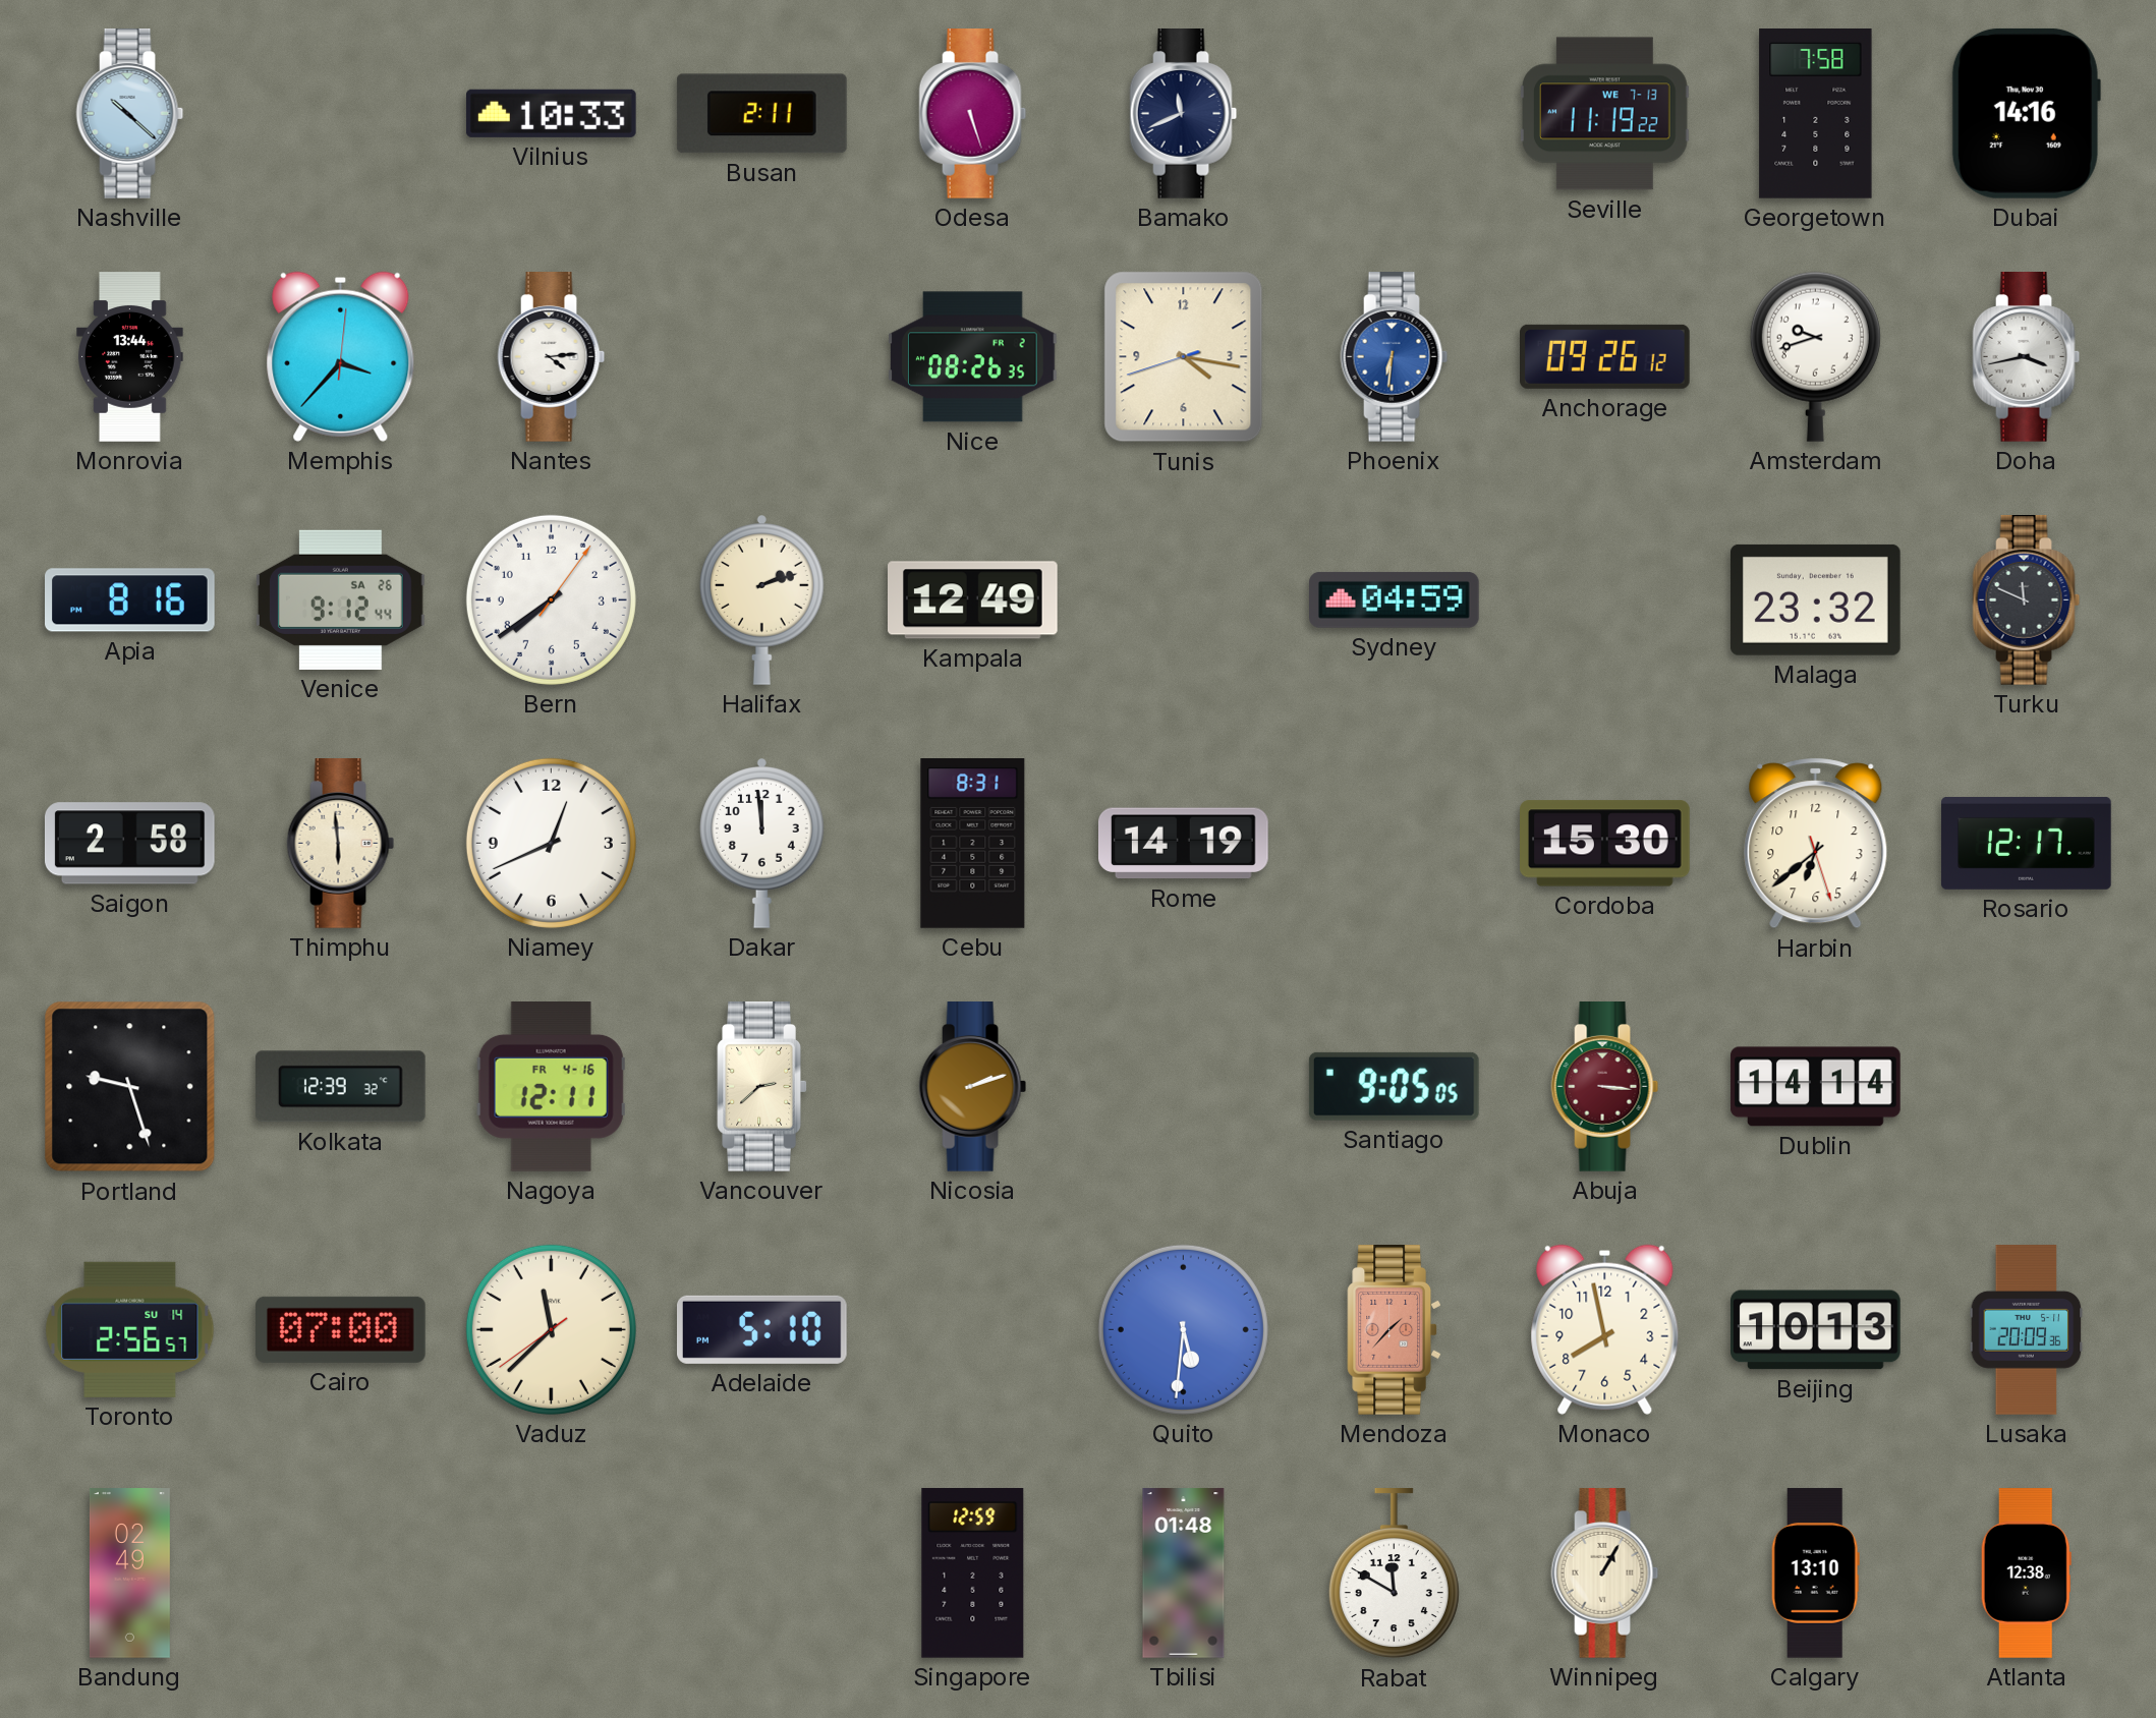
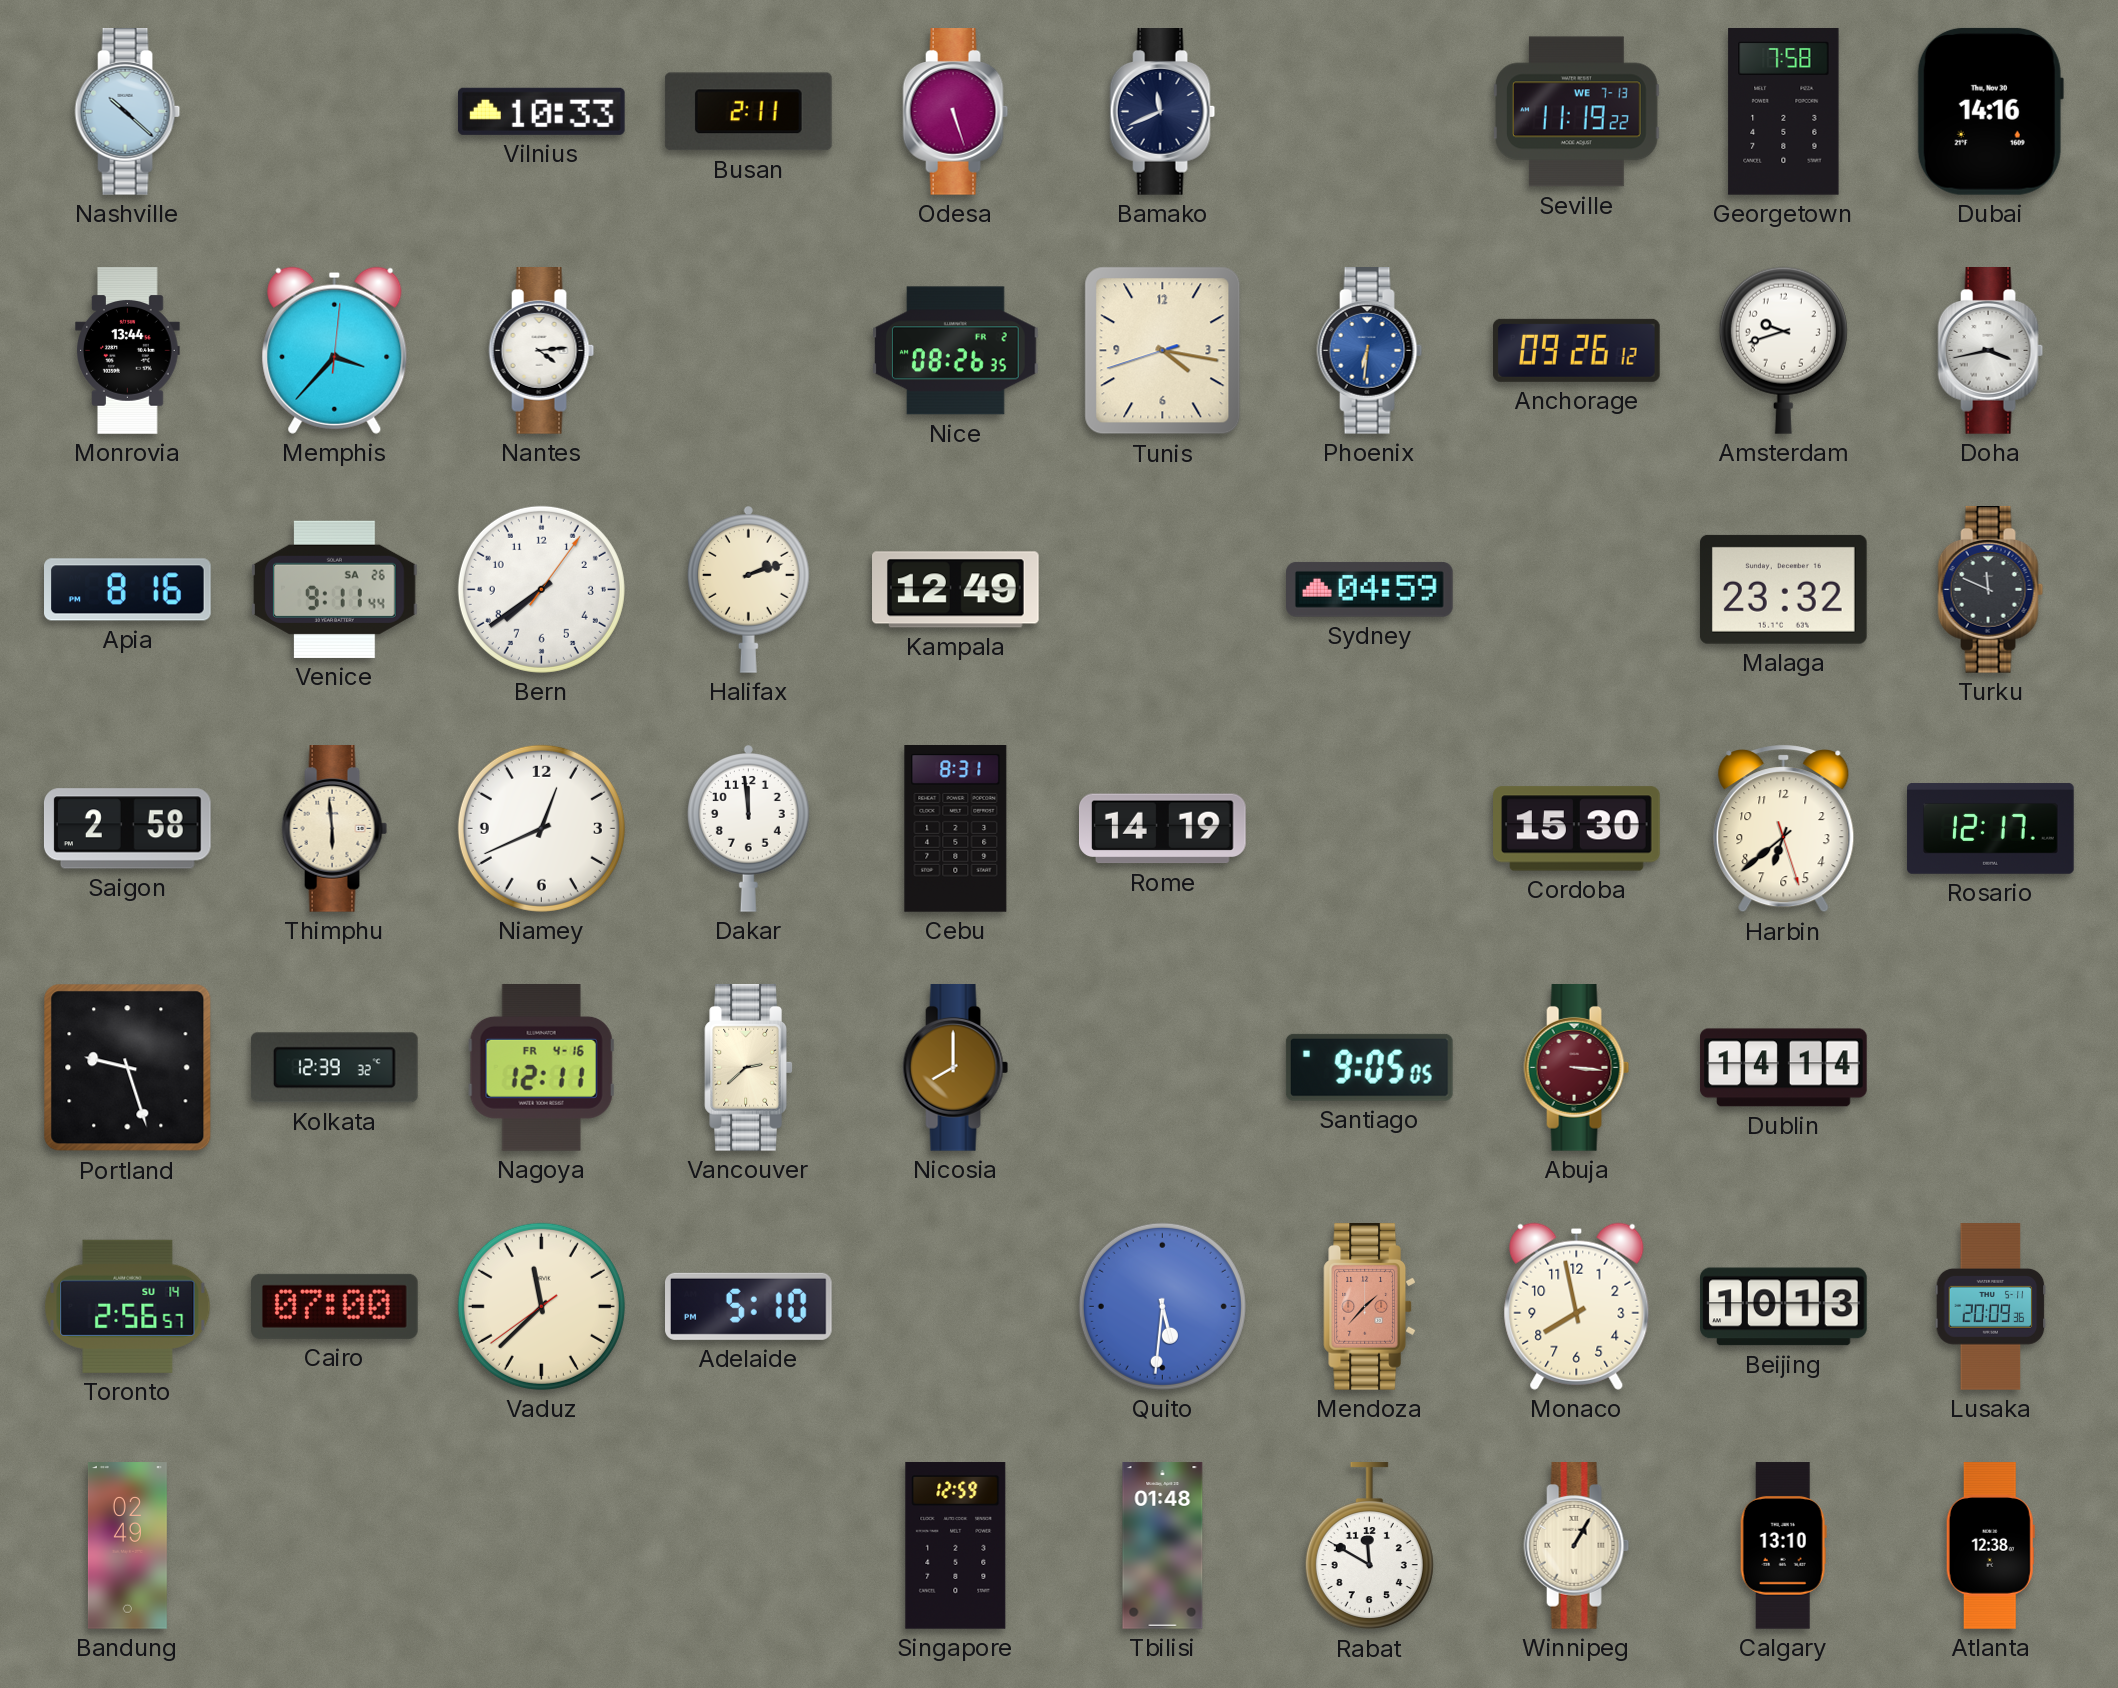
Venice: 9:12 -> 9:11
Nicosia: 2:12 -> 8:00
